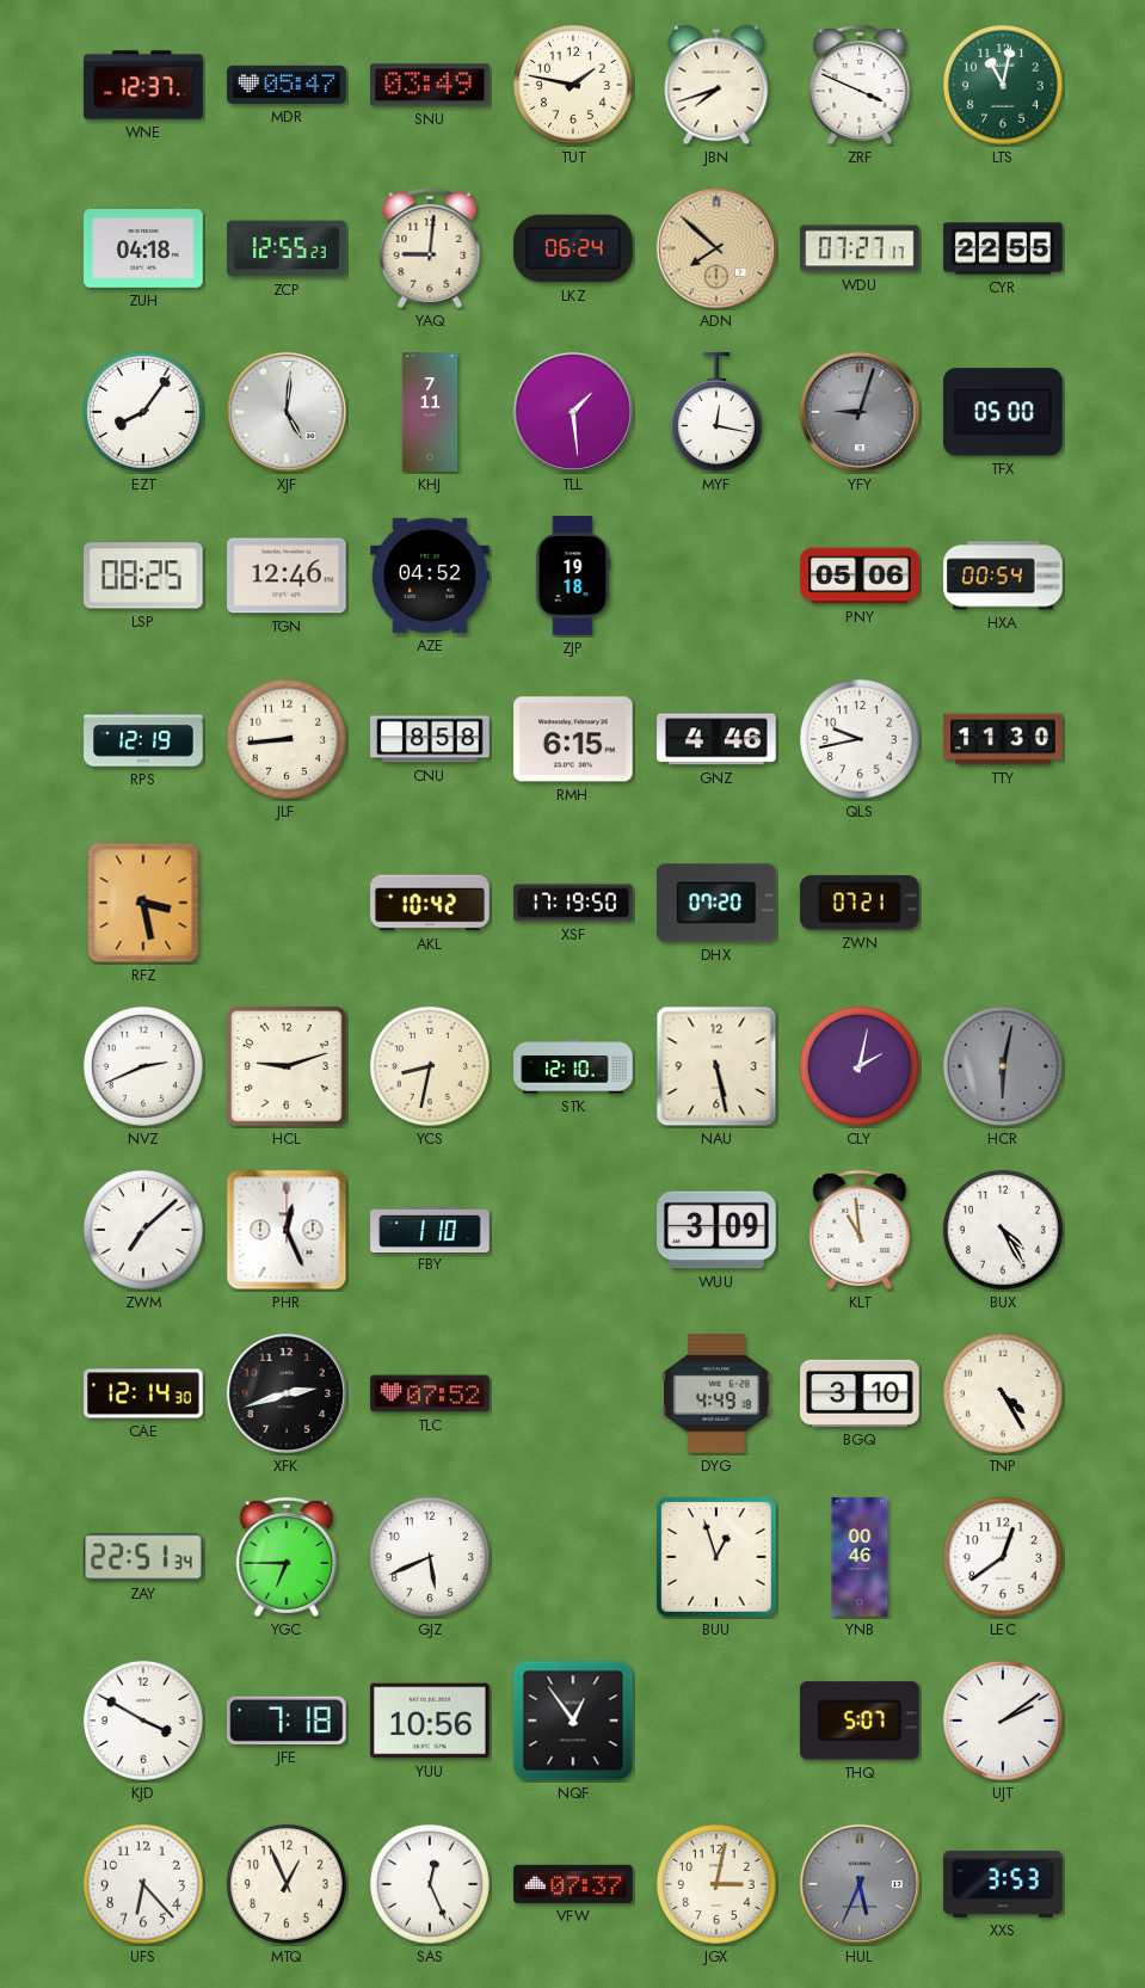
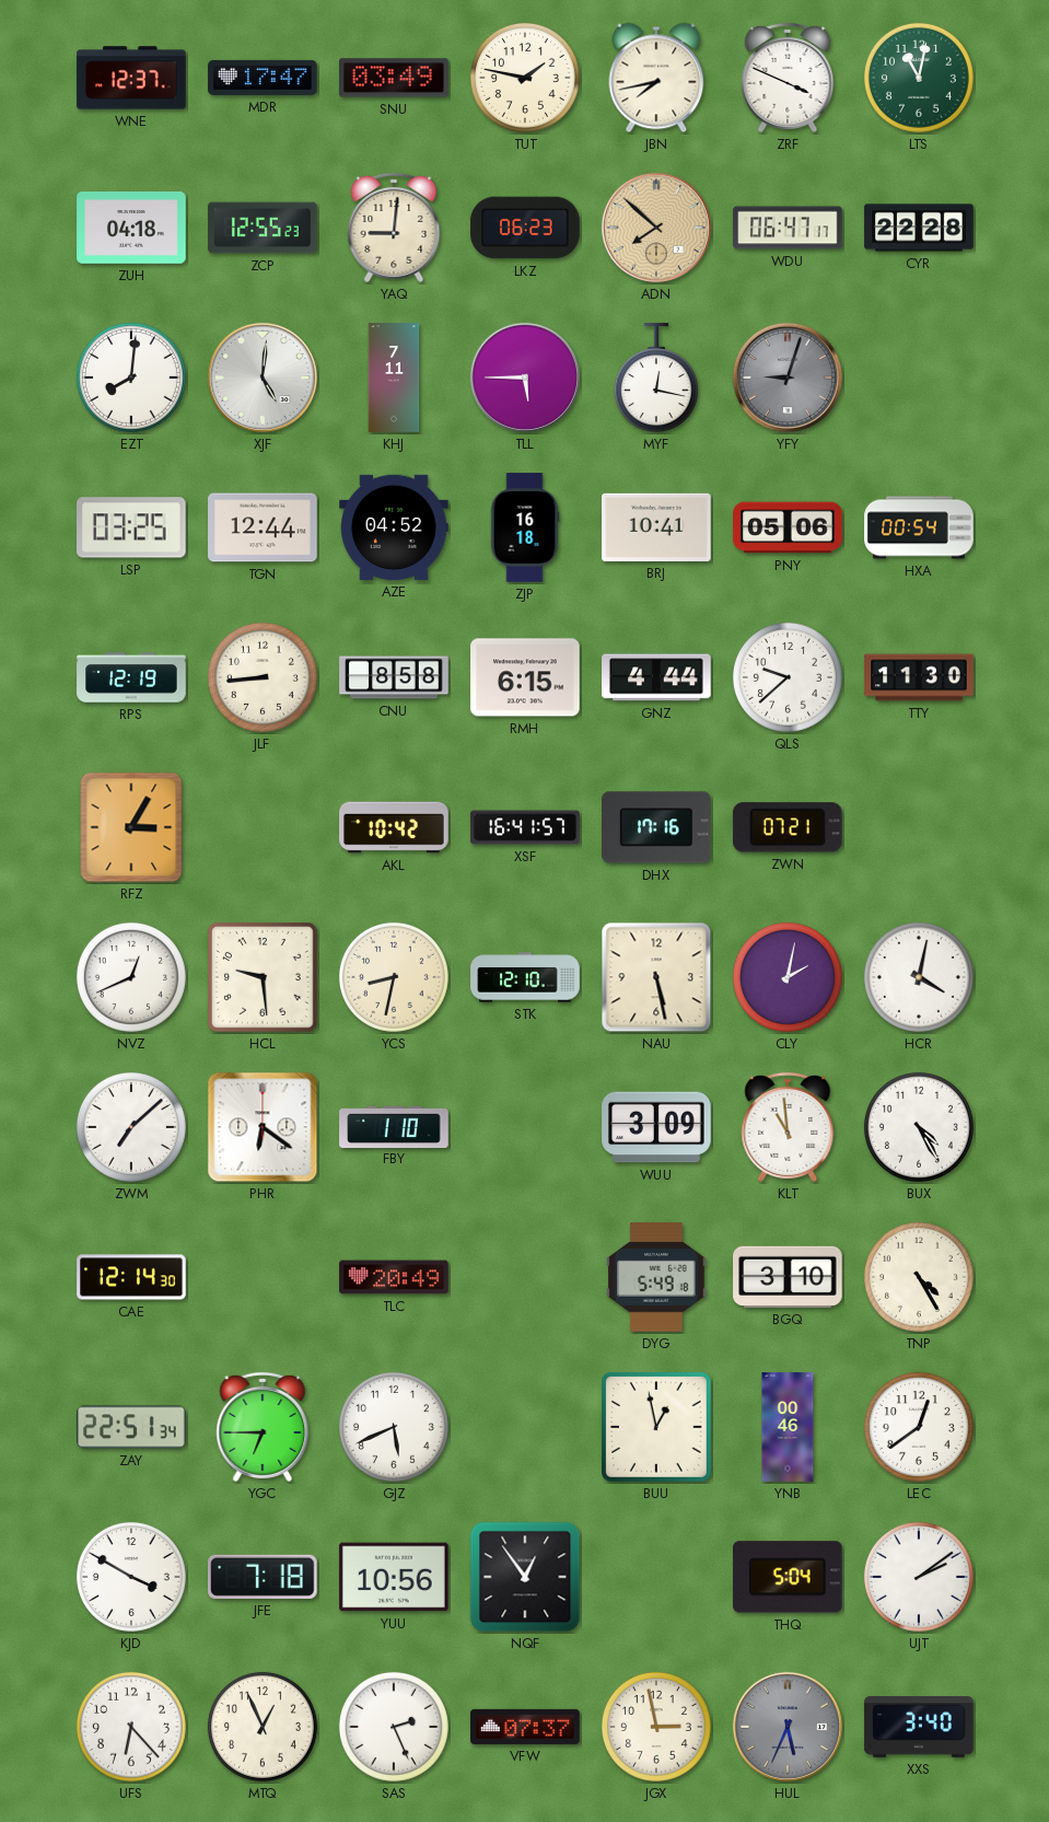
MDR: 05:47 -> 17:47
JBN: 7:42 -> 7:43
LKZ: 06:24 -> 06:23
WDU: 07:27 -> 06:47
CYR: 22:55 -> 22:28
EZT: 8:06 -> 8:01
TLL: 1:29 -> 5:45
TFX: 05:00 -> none
LSP: 08:25 -> 03:25
TGN: 12:46 -> 12:44
ZJP: 19:18 -> 16:18
BRJ: none -> 10:41
GNZ: 4:46 -> 4:44
QLS: 9:43 -> 9:38
RFZ: 3:28 -> 3:05
XSF: 17:19 -> 16:41
DHX: 07:20 -> 17:16
NVZ: 2:41 -> 12:41
HCL: 9:12 -> 9:29
HCR: 6:02 -> 4:02
HCR dial: grey -> white
PHR: 12:26 -> 6:21
XFK: 2:42 -> none
TLC: 07:52 -> 20:49
DYG: 4:49 -> 5:49
BUU: 12:57 -> 12:58
THQ: 5:07 -> 5:04
SAS: 12:26 -> 2:26
JGX: 3:02 -> 2:58
XXS: 3:53 -> 3:40
